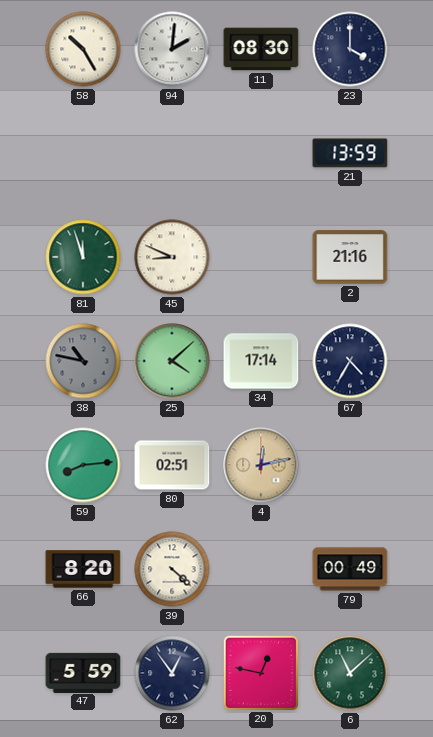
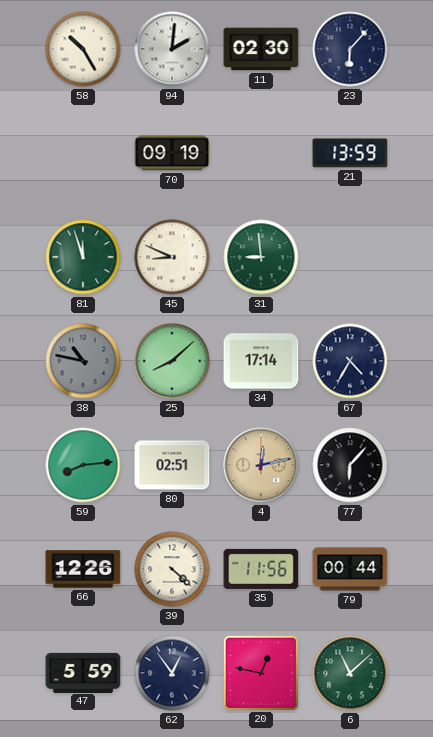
11: 08:30 -> 02:30
23: 4:00 -> 6:07
70: none -> 09:19
31: none -> 8:59
2: 21:16 -> none
25: 4:08 -> 8:08
77: none -> 6:07
66: 8:20 -> 12:26
35: none -> 11:56
79: 00:49 -> 00:44
